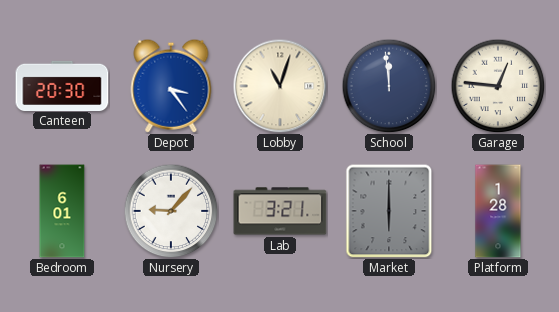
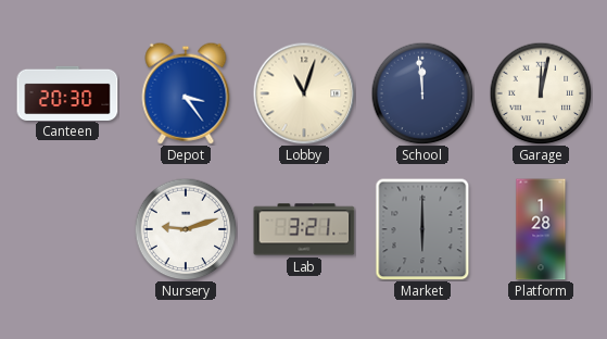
Garage: 12:46 -> 12:02
Bedroom: 6:01 -> none
Nursery: 9:07 -> 9:12
